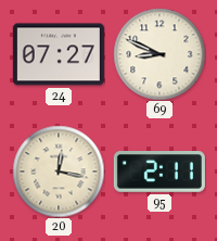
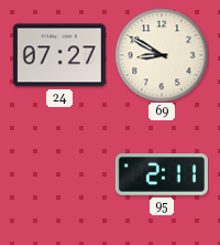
69: 8:49 -> 8:50
20: 12:17 -> none
